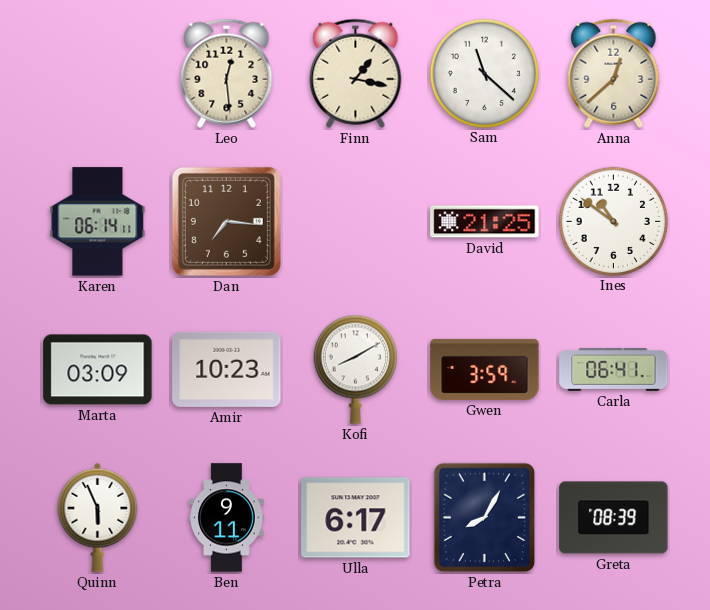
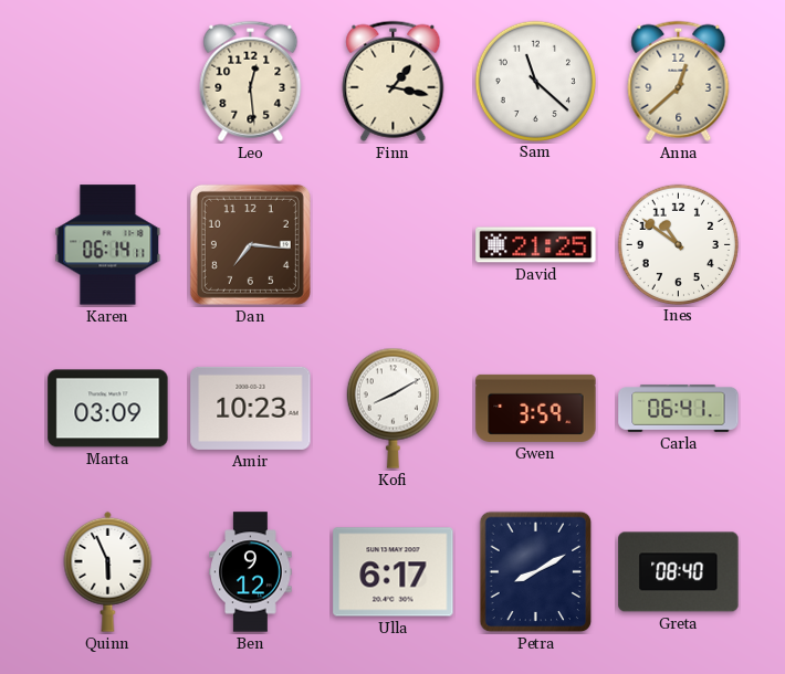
Ben: 9:11 -> 9:12
Petra: 8:05 -> 8:10
Greta: 08:39 -> 08:40
